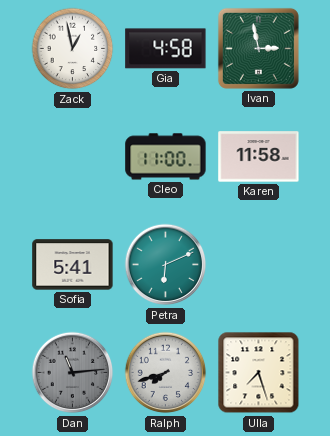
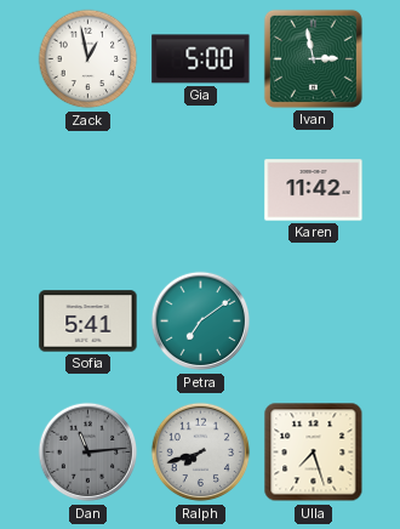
Gia: 4:58 -> 5:00
Cleo: 11:00 -> none
Karen: 11:58 -> 11:42
Petra: 6:11 -> 7:09
